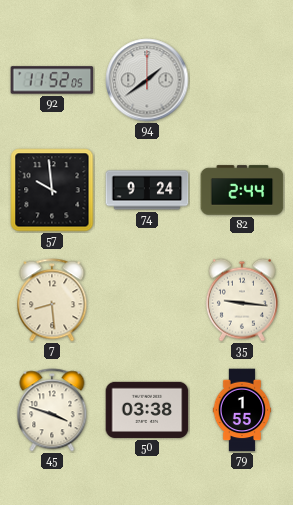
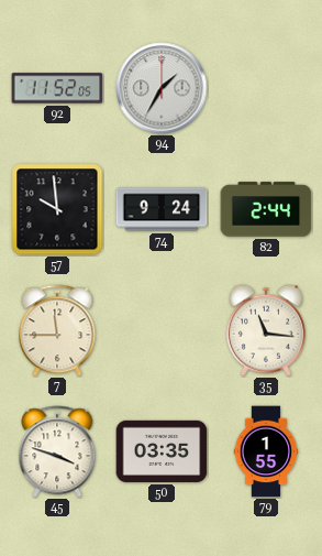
94: 1:39 -> 1:35
7: 8:29 -> 11:45
35: 9:16 -> 11:16
50: 03:38 -> 03:35
